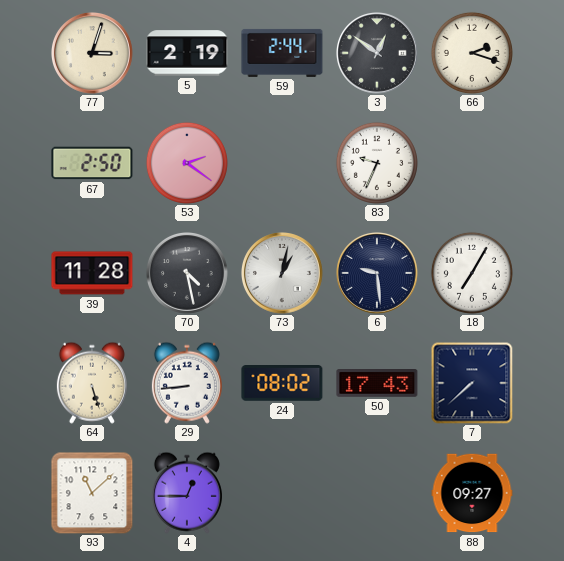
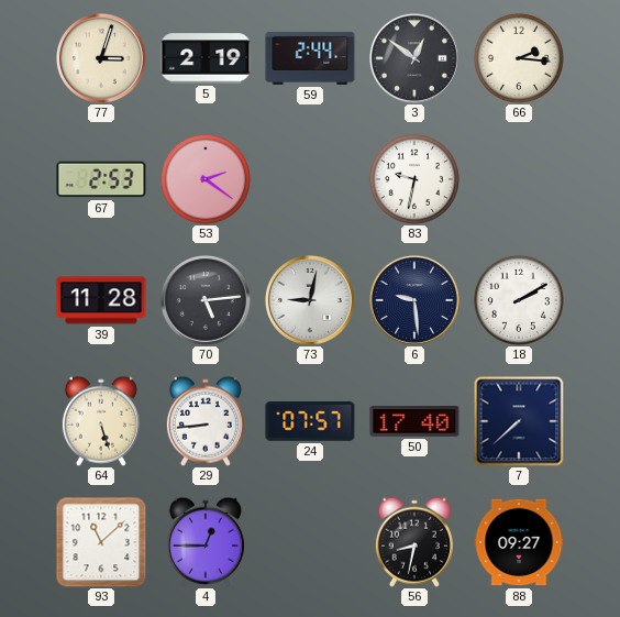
66: 2:18 -> 2:16
67: 2:50 -> 2:53
83: 9:34 -> 9:32
70: 4:28 -> 5:14
73: 1:02 -> 9:02
18: 7:05 -> 2:10
24: 08:02 -> 07:57
50: 17:43 -> 17:40
56: none -> 8:32
